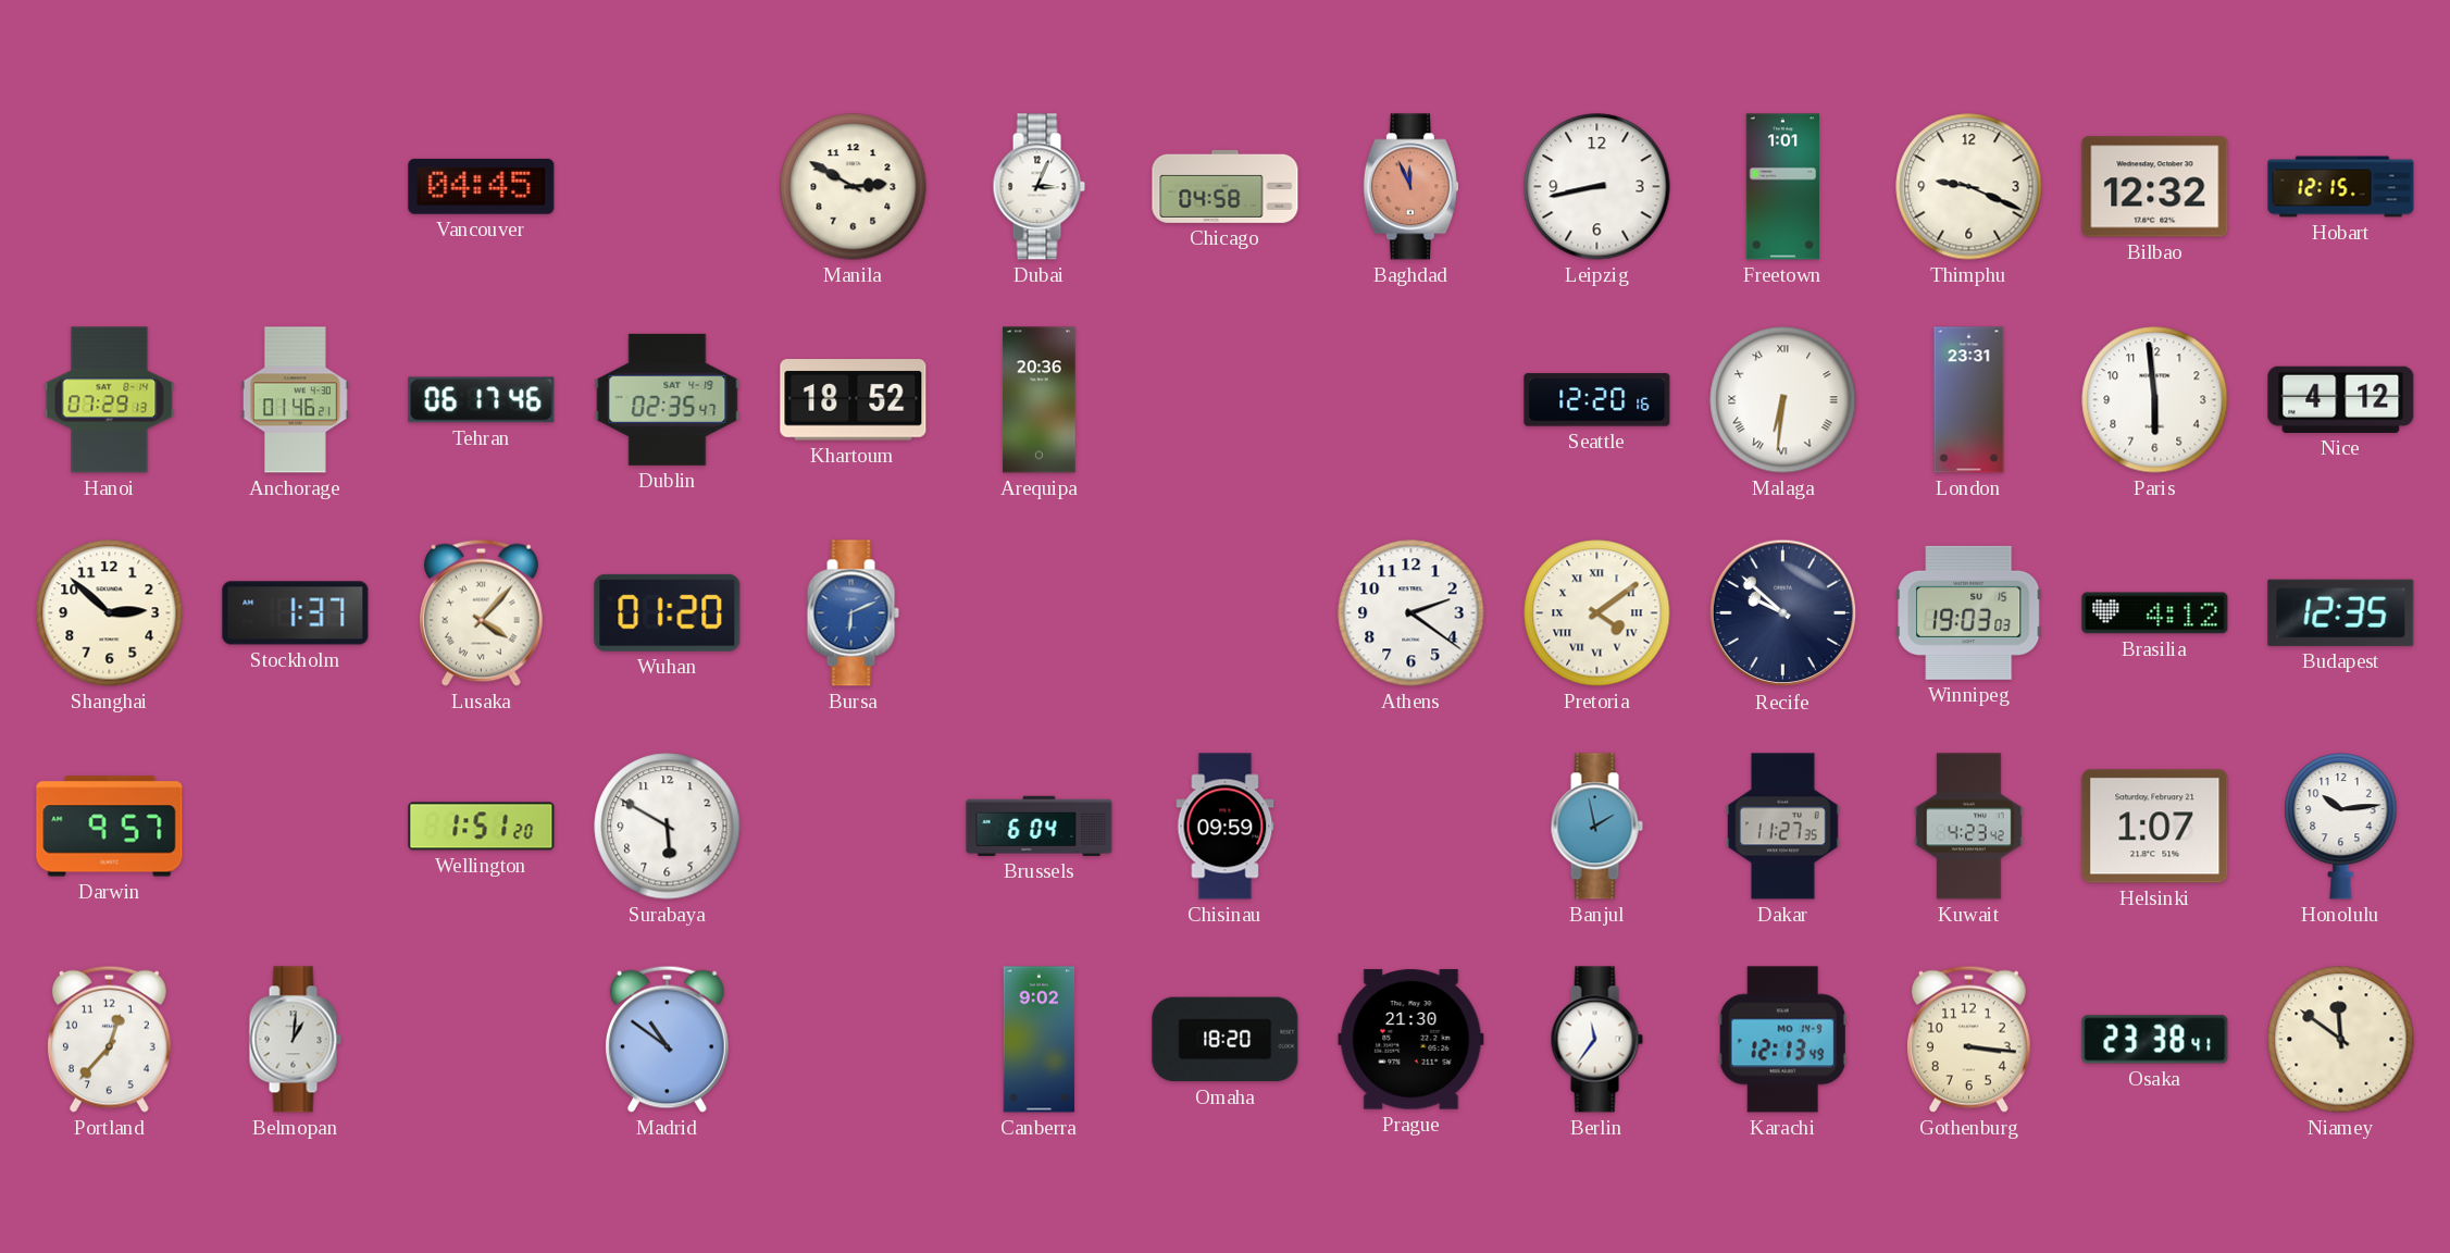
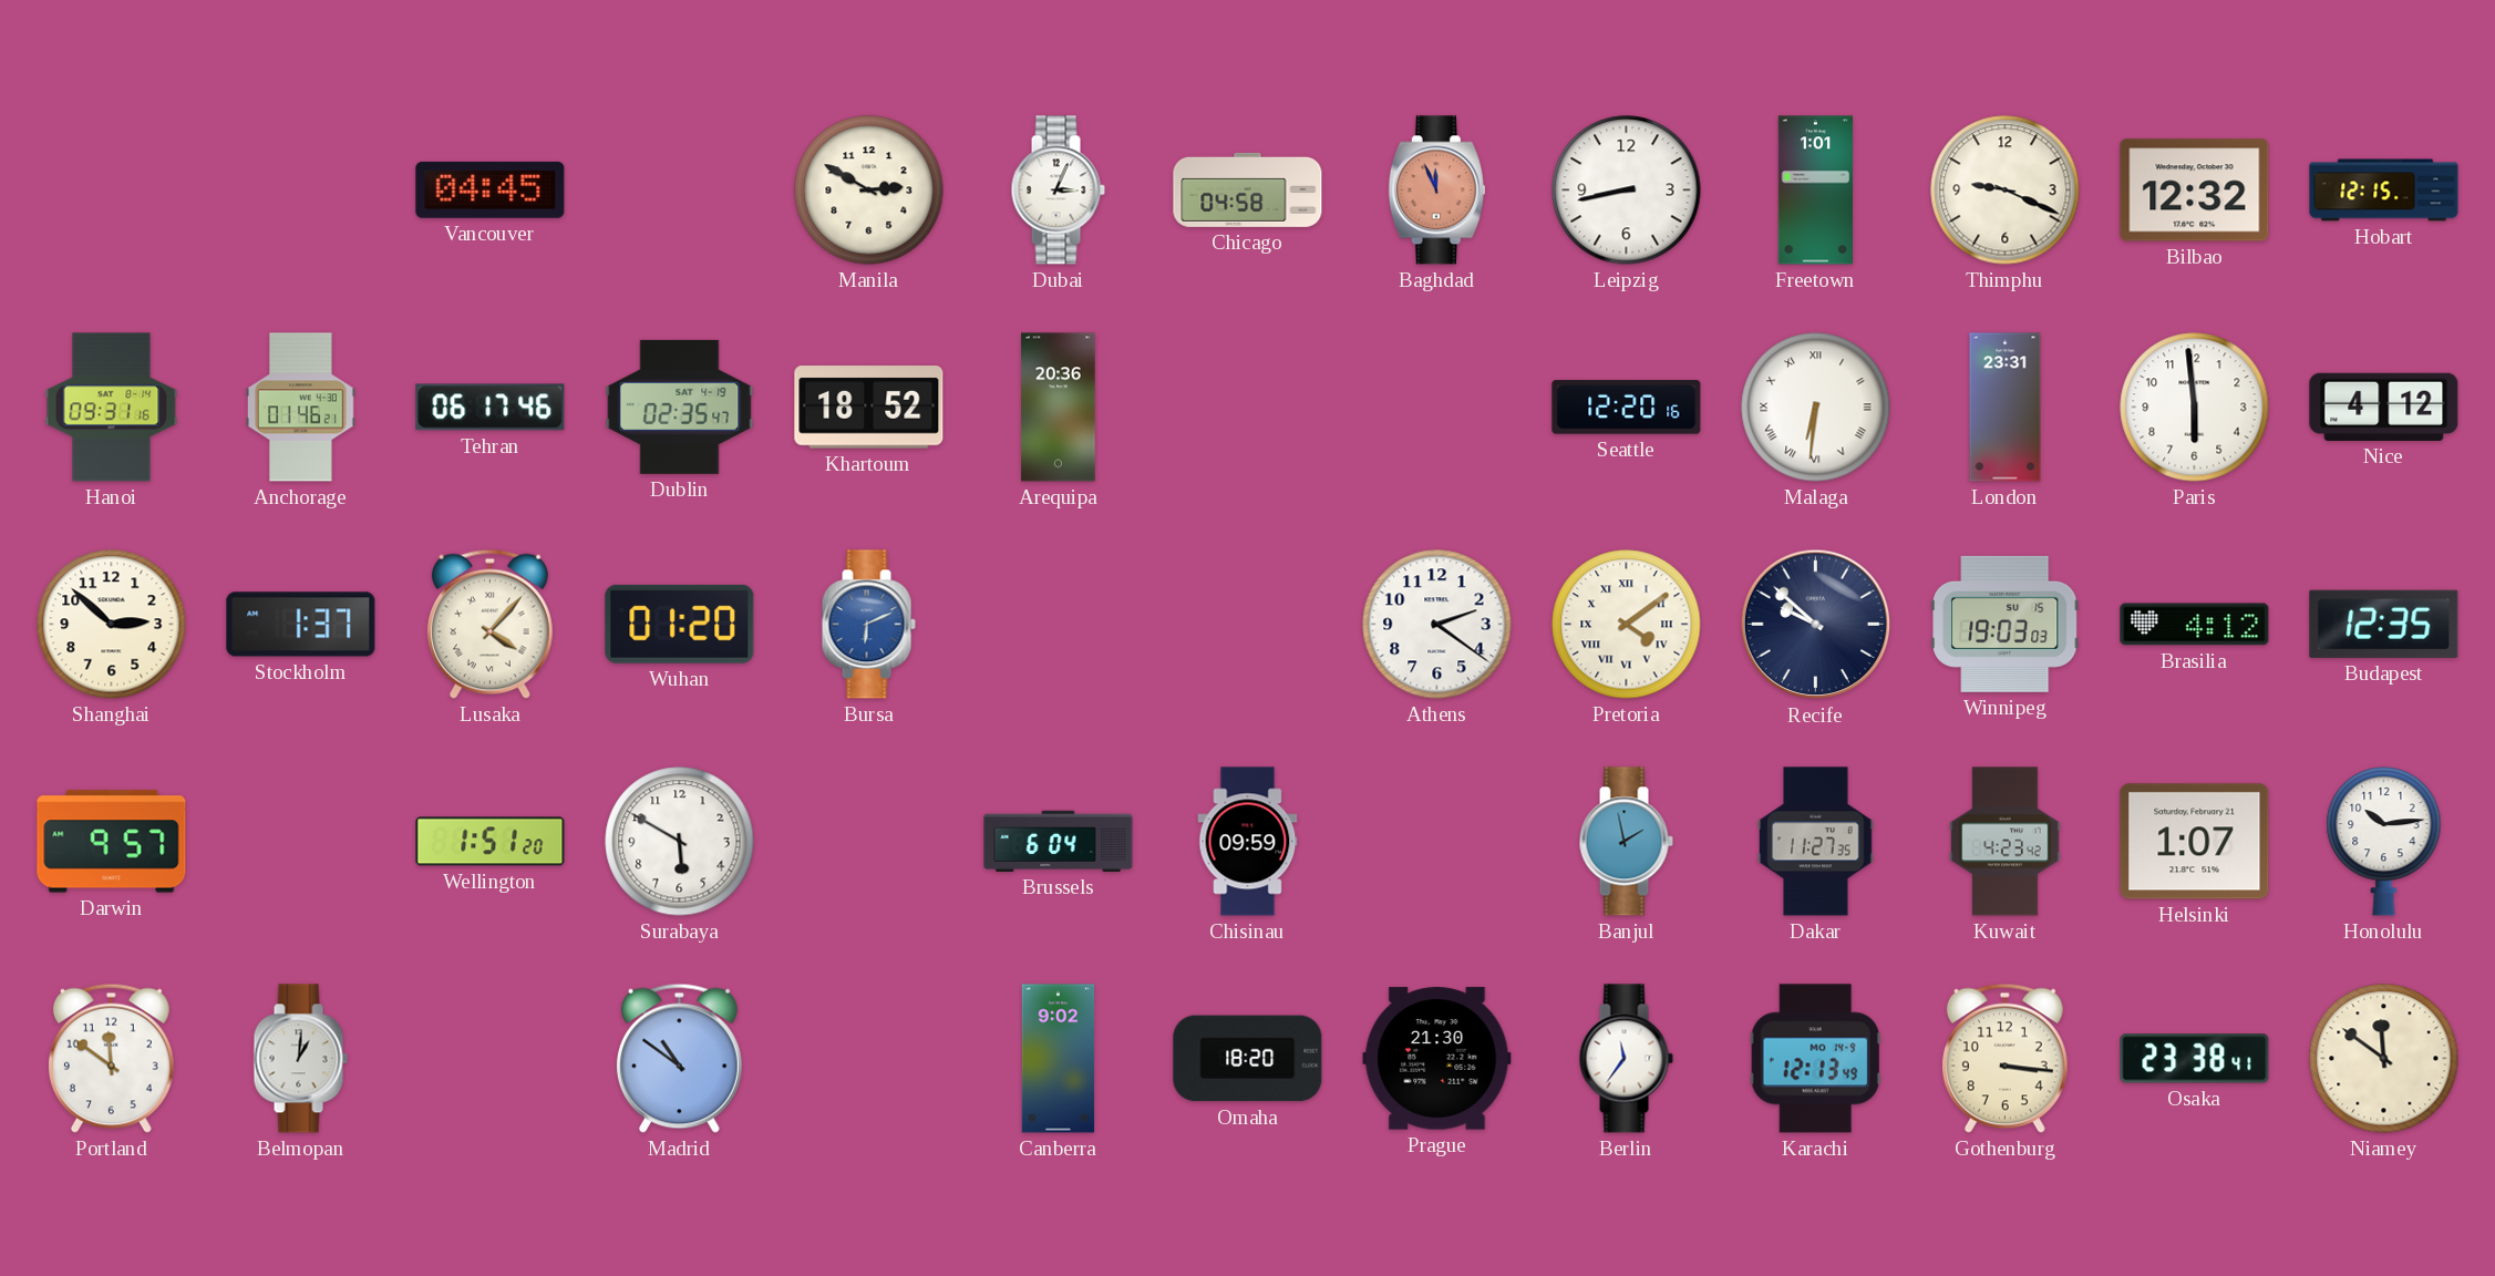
Hanoi: 07:29 -> 09:31
Portland: 12:37 -> 11:51
